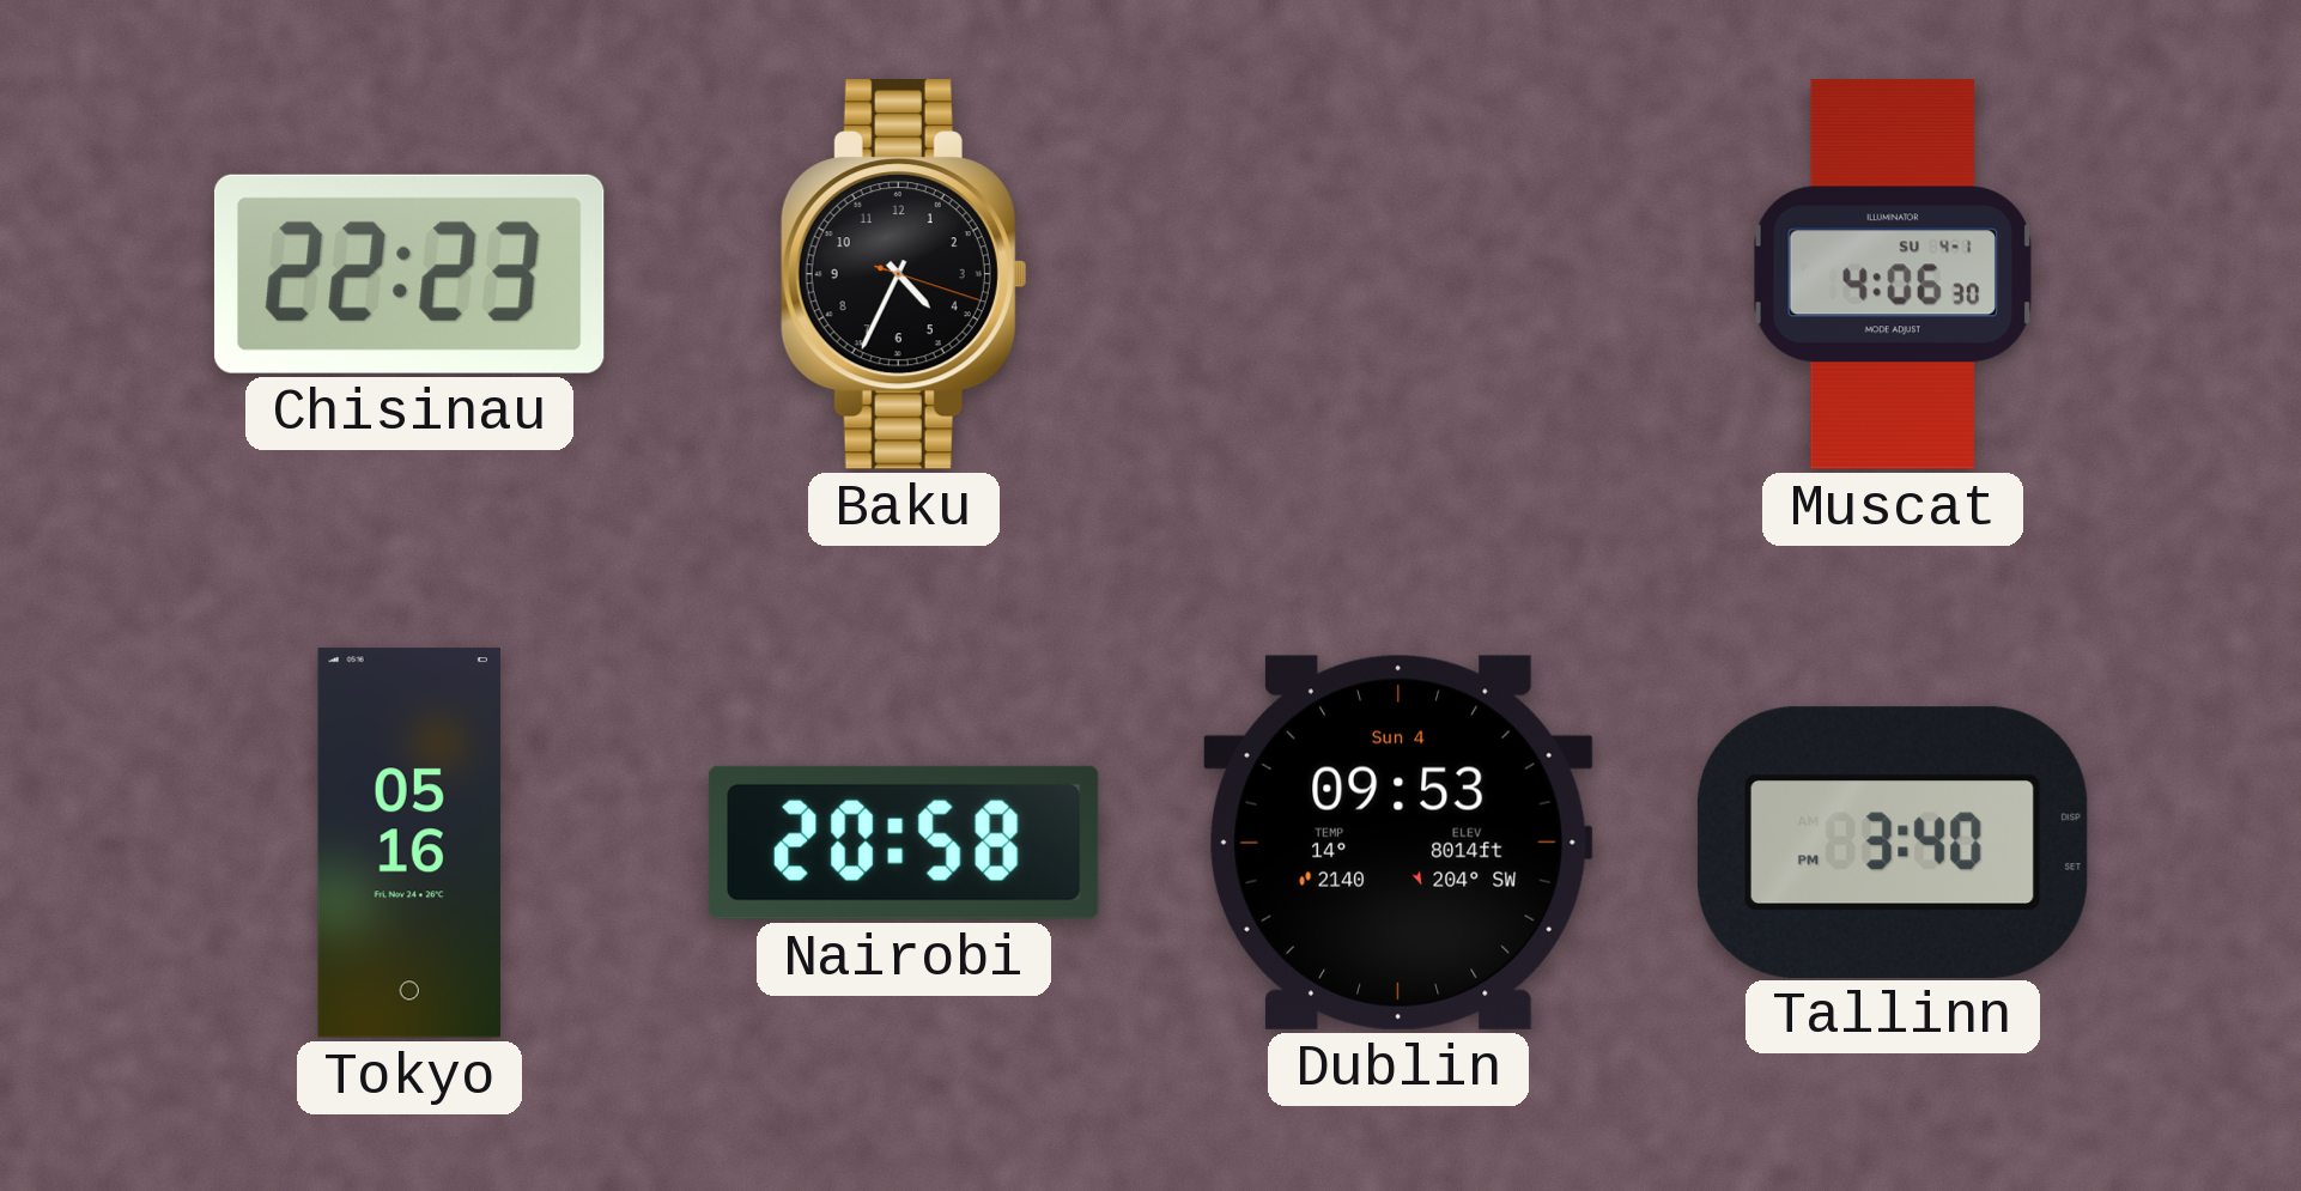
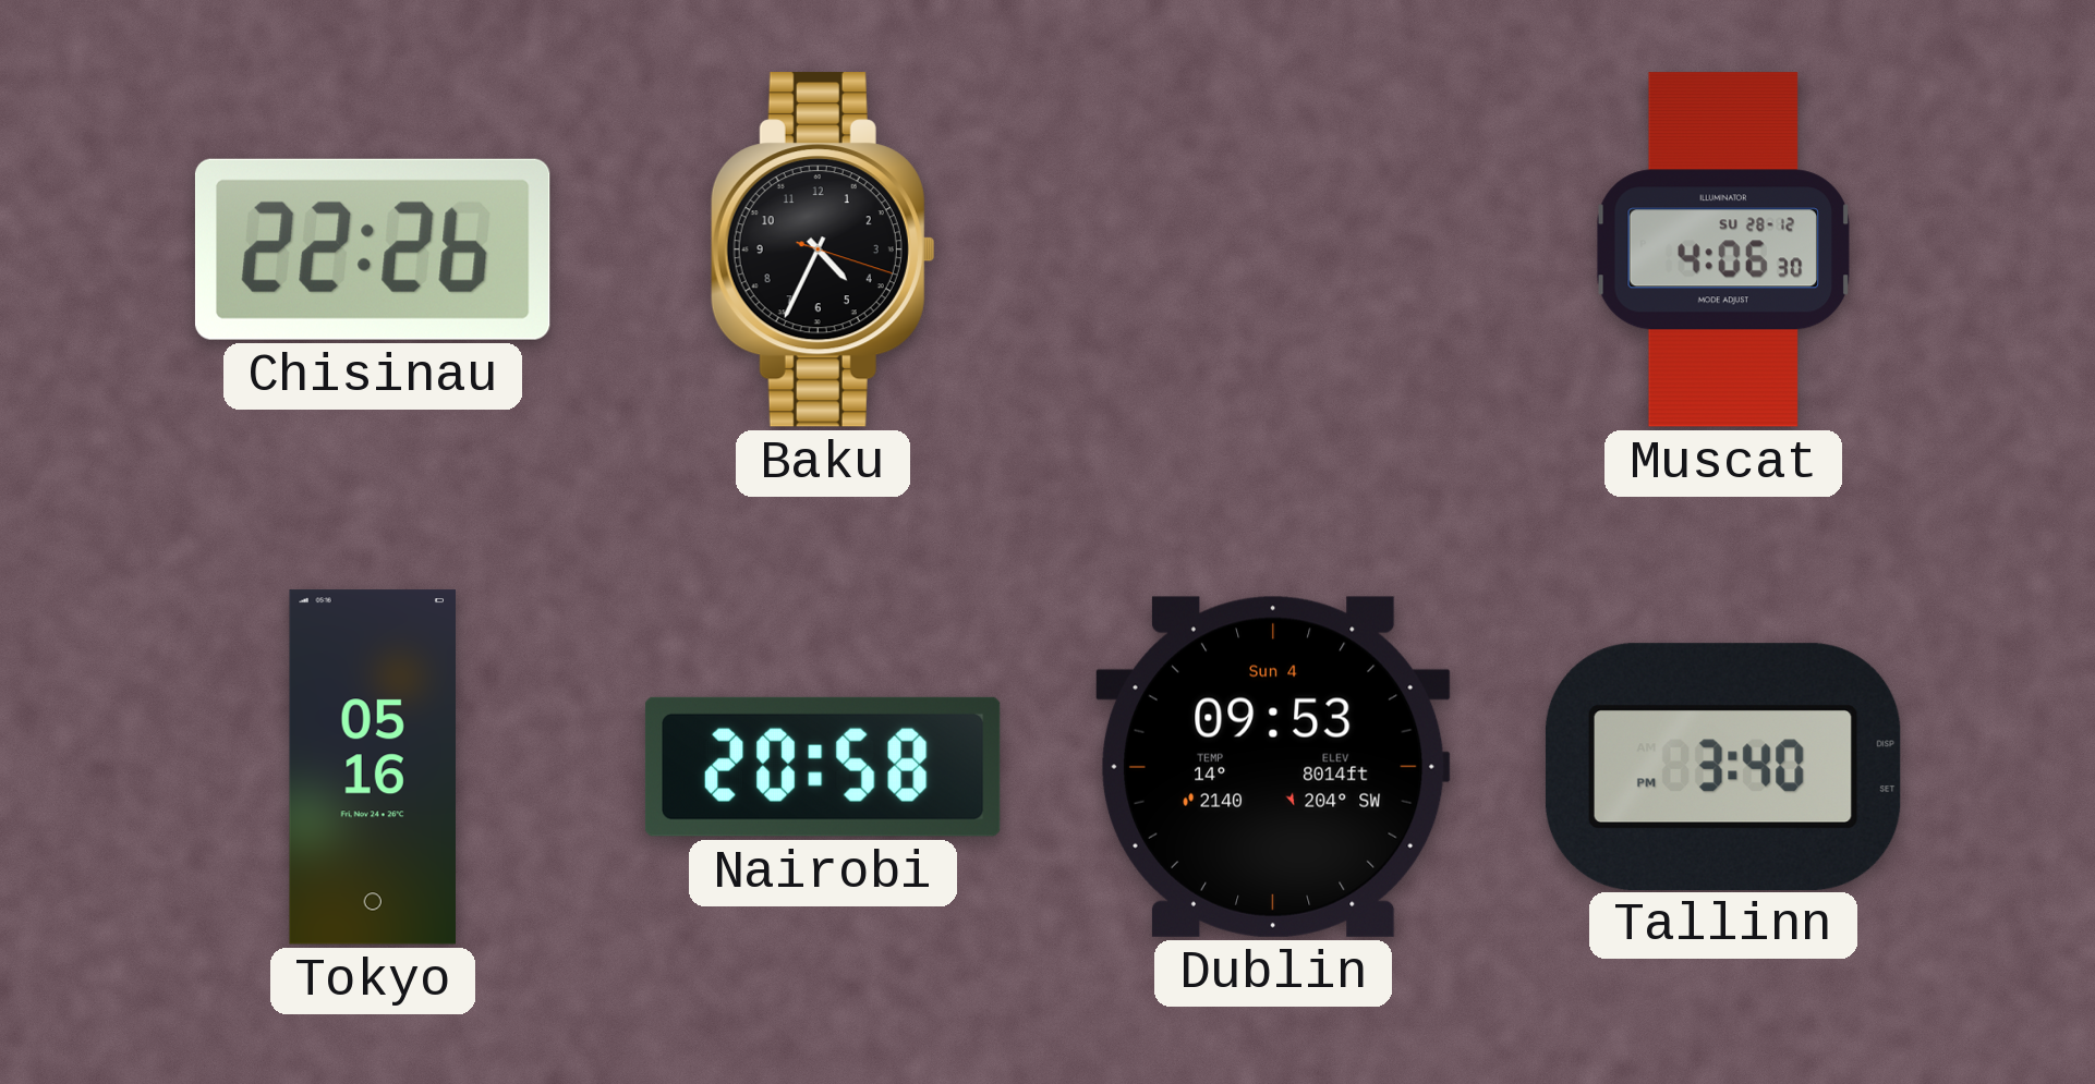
Chisinau: 22:23 -> 22:26
Muscat date: SU 4-1 -> SU 28-12
